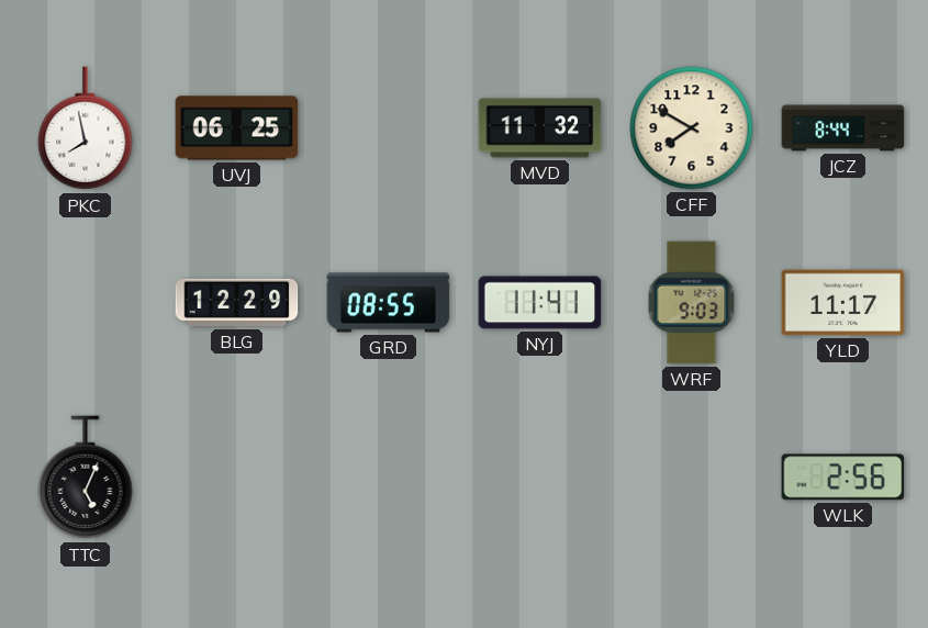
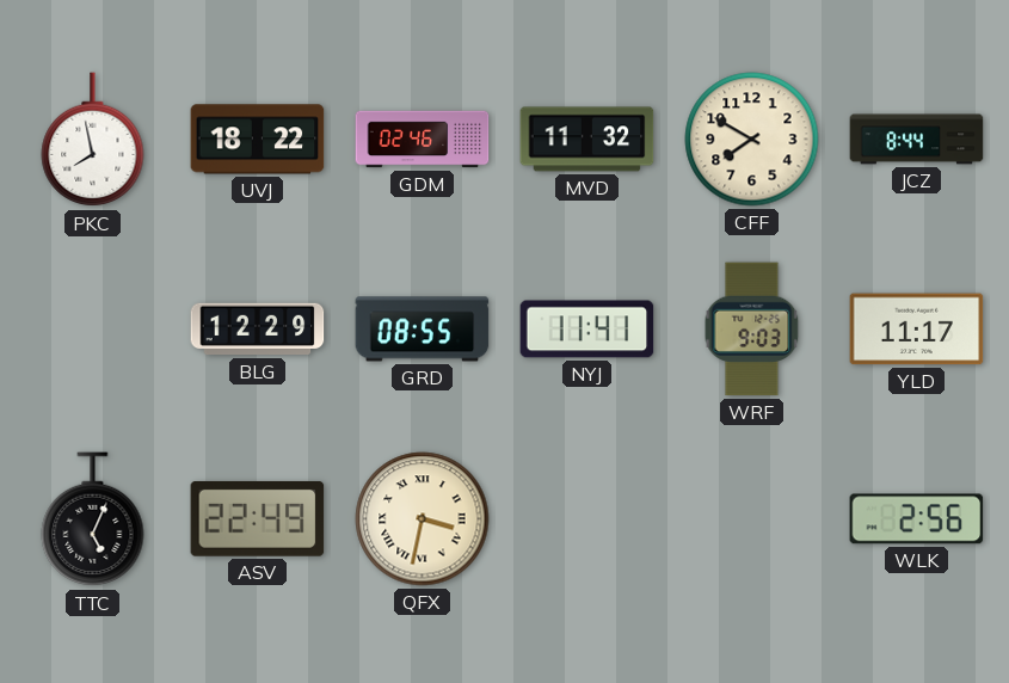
UVJ: 06:25 -> 18:22
GDM: none -> 02:46
ASV: none -> 22:49
QFX: none -> 3:32
